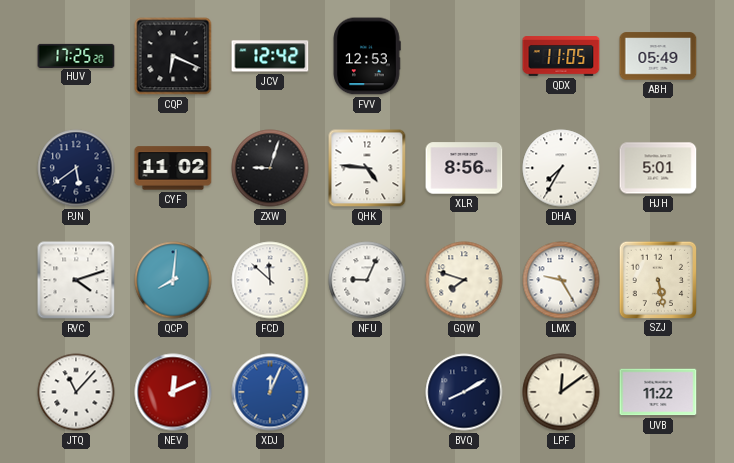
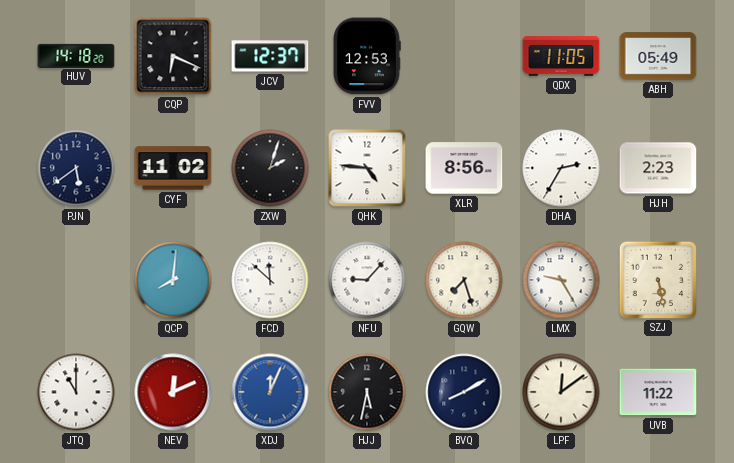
HUV: 17:25 -> 14:18
JCV: 12:42 -> 12:37
ZXW: 9:03 -> 2:03
DHA: 7:35 -> 2:35
HJH: 5:01 -> 2:23
RVC: 4:12 -> none
NFU: 9:04 -> 9:07
GQW: 7:48 -> 7:27
JTQ: 11:07 -> 11:00
HJJ: none -> 5:32
